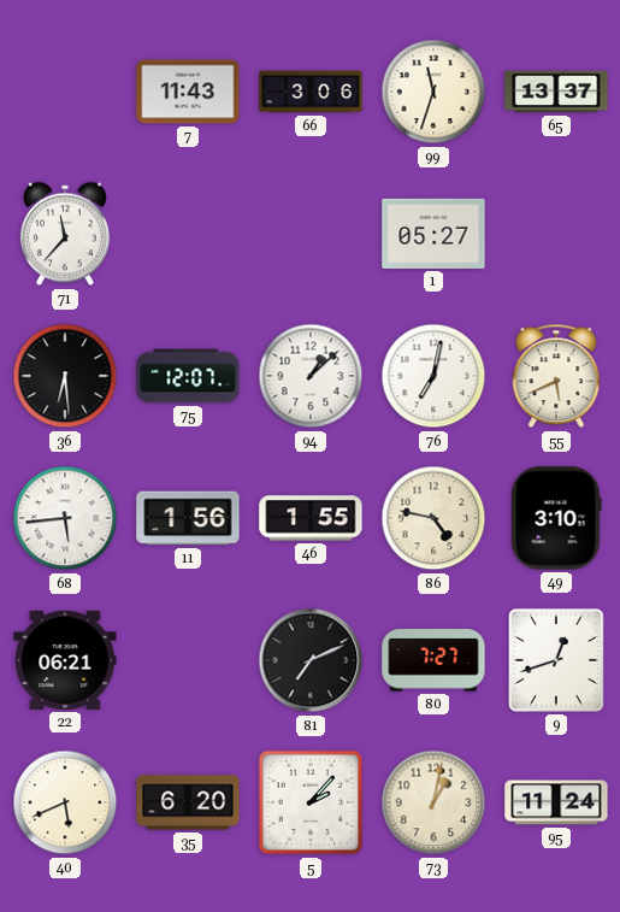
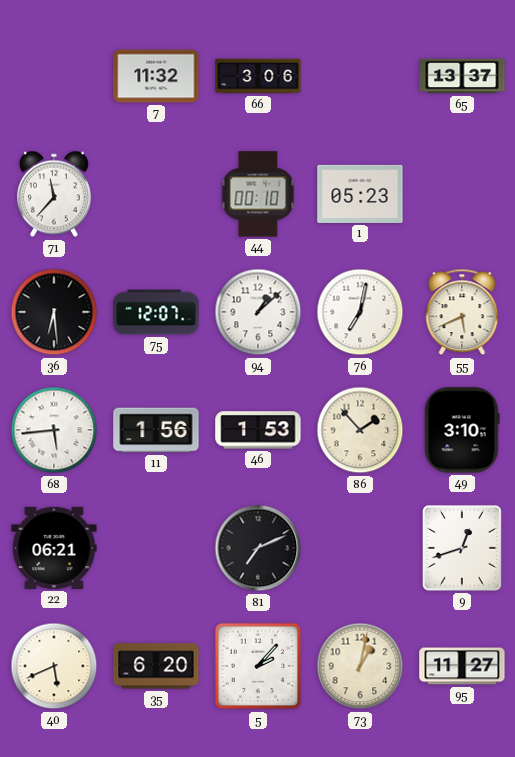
7: 11:43 -> 11:32
99: 11:33 -> none
44: none -> 00:10
1: 05:27 -> 05:23
46: 1:55 -> 1:53
86: 4:47 -> 1:53
80: 7:27 -> none
95: 11:24 -> 11:27
